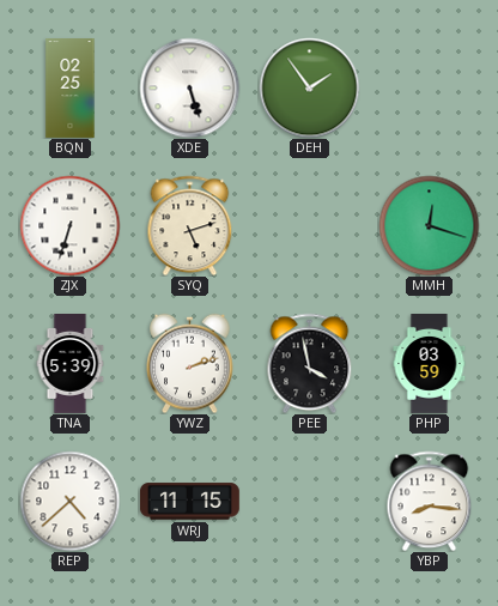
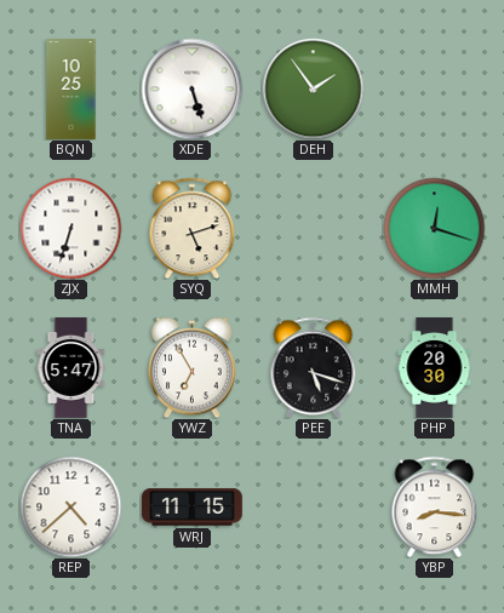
BQN: 02:25 -> 10:25
TNA: 5:39 -> 5:47
YWZ: 2:12 -> 6:55
PEE: 3:58 -> 5:18
PHP: 03:59 -> 20:30
